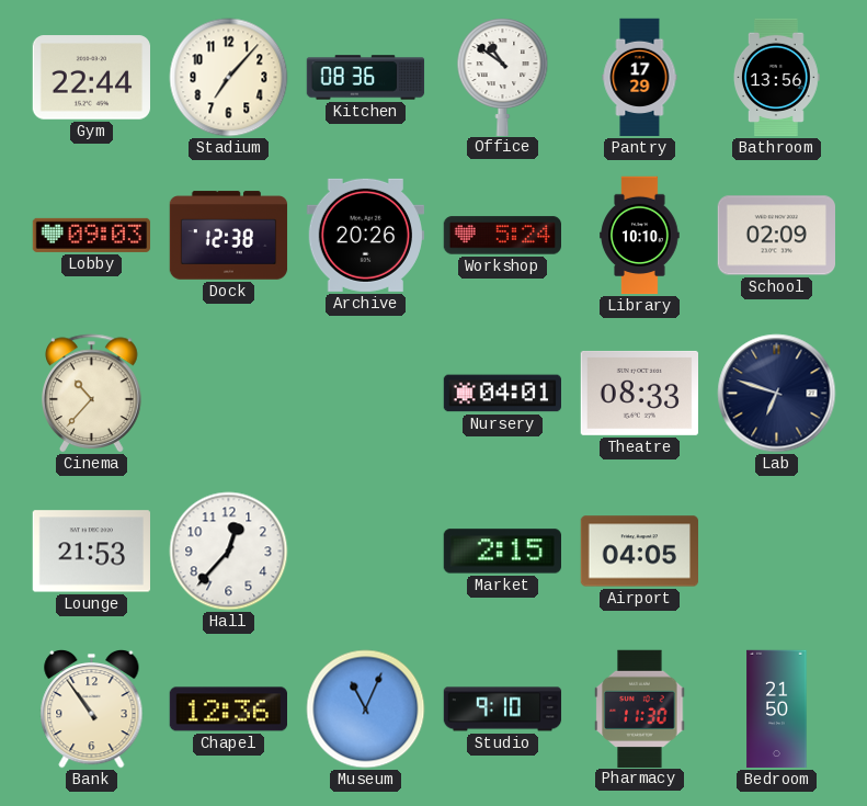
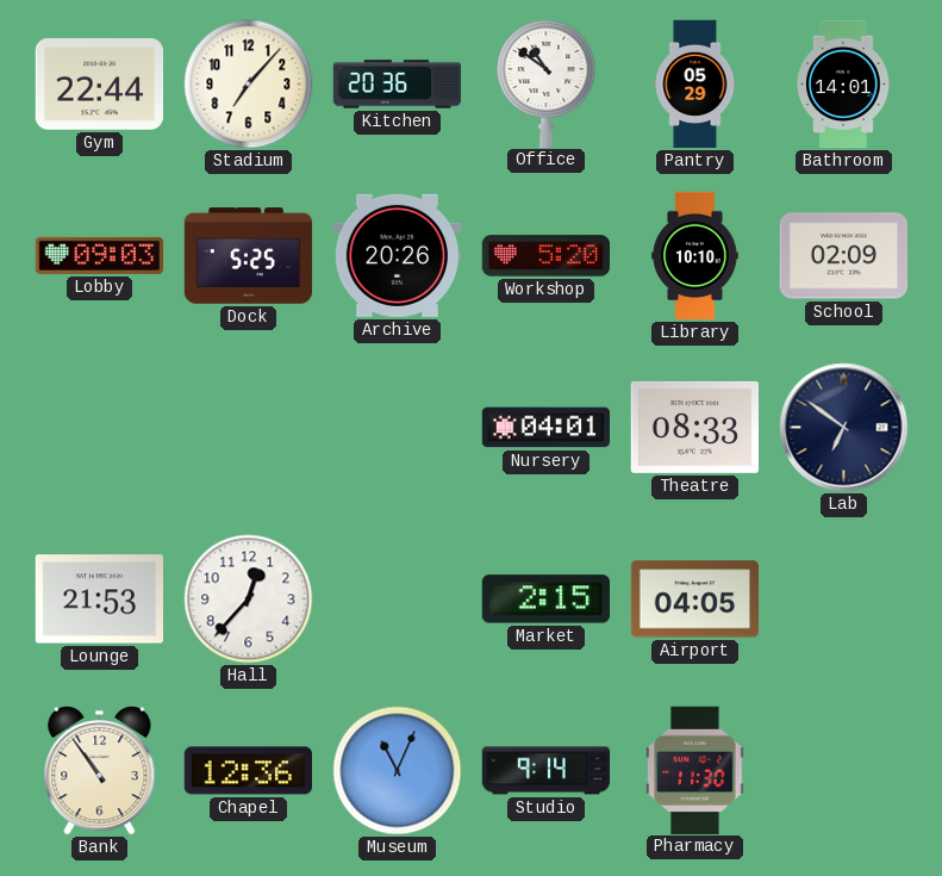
Kitchen: 08:36 -> 20:36
Pantry: 17:29 -> 05:29
Bathroom: 13:56 -> 14:01
Dock: 12:38 -> 5:25
Workshop: 5:24 -> 5:20
Cinema: 10:37 -> none
Lab: 6:48 -> 6:51
Studio: 9:10 -> 9:14
Bedroom: 21:50 -> none
